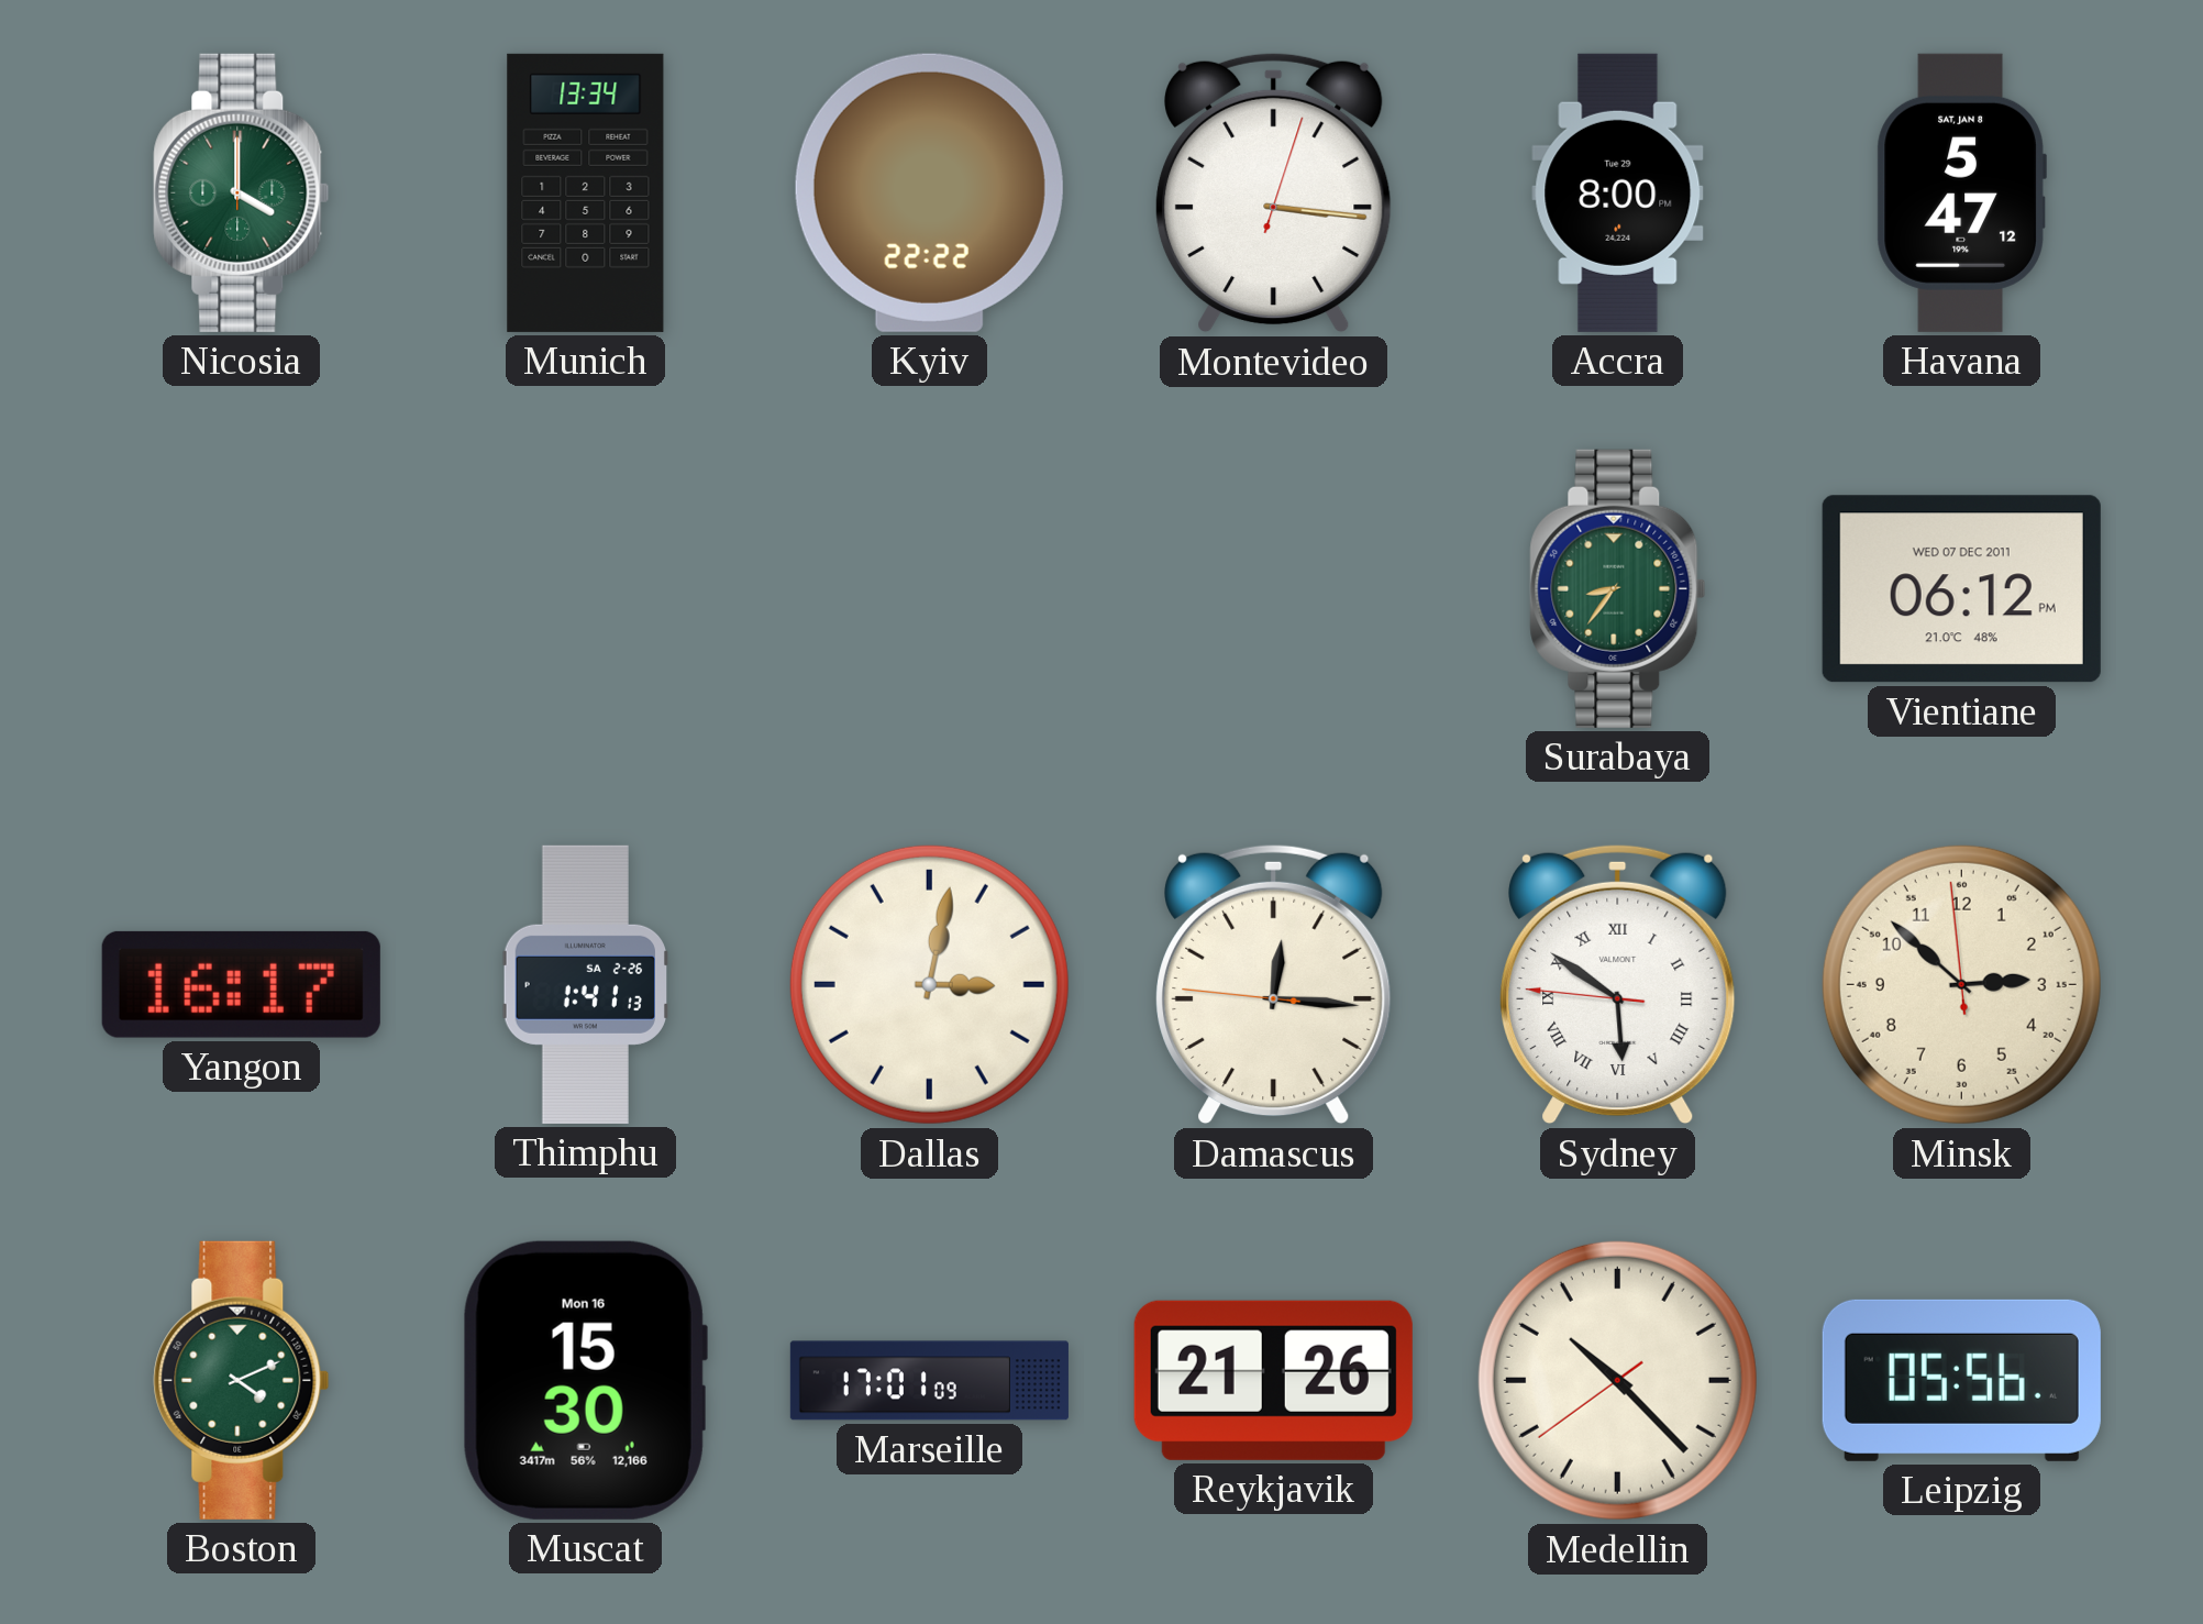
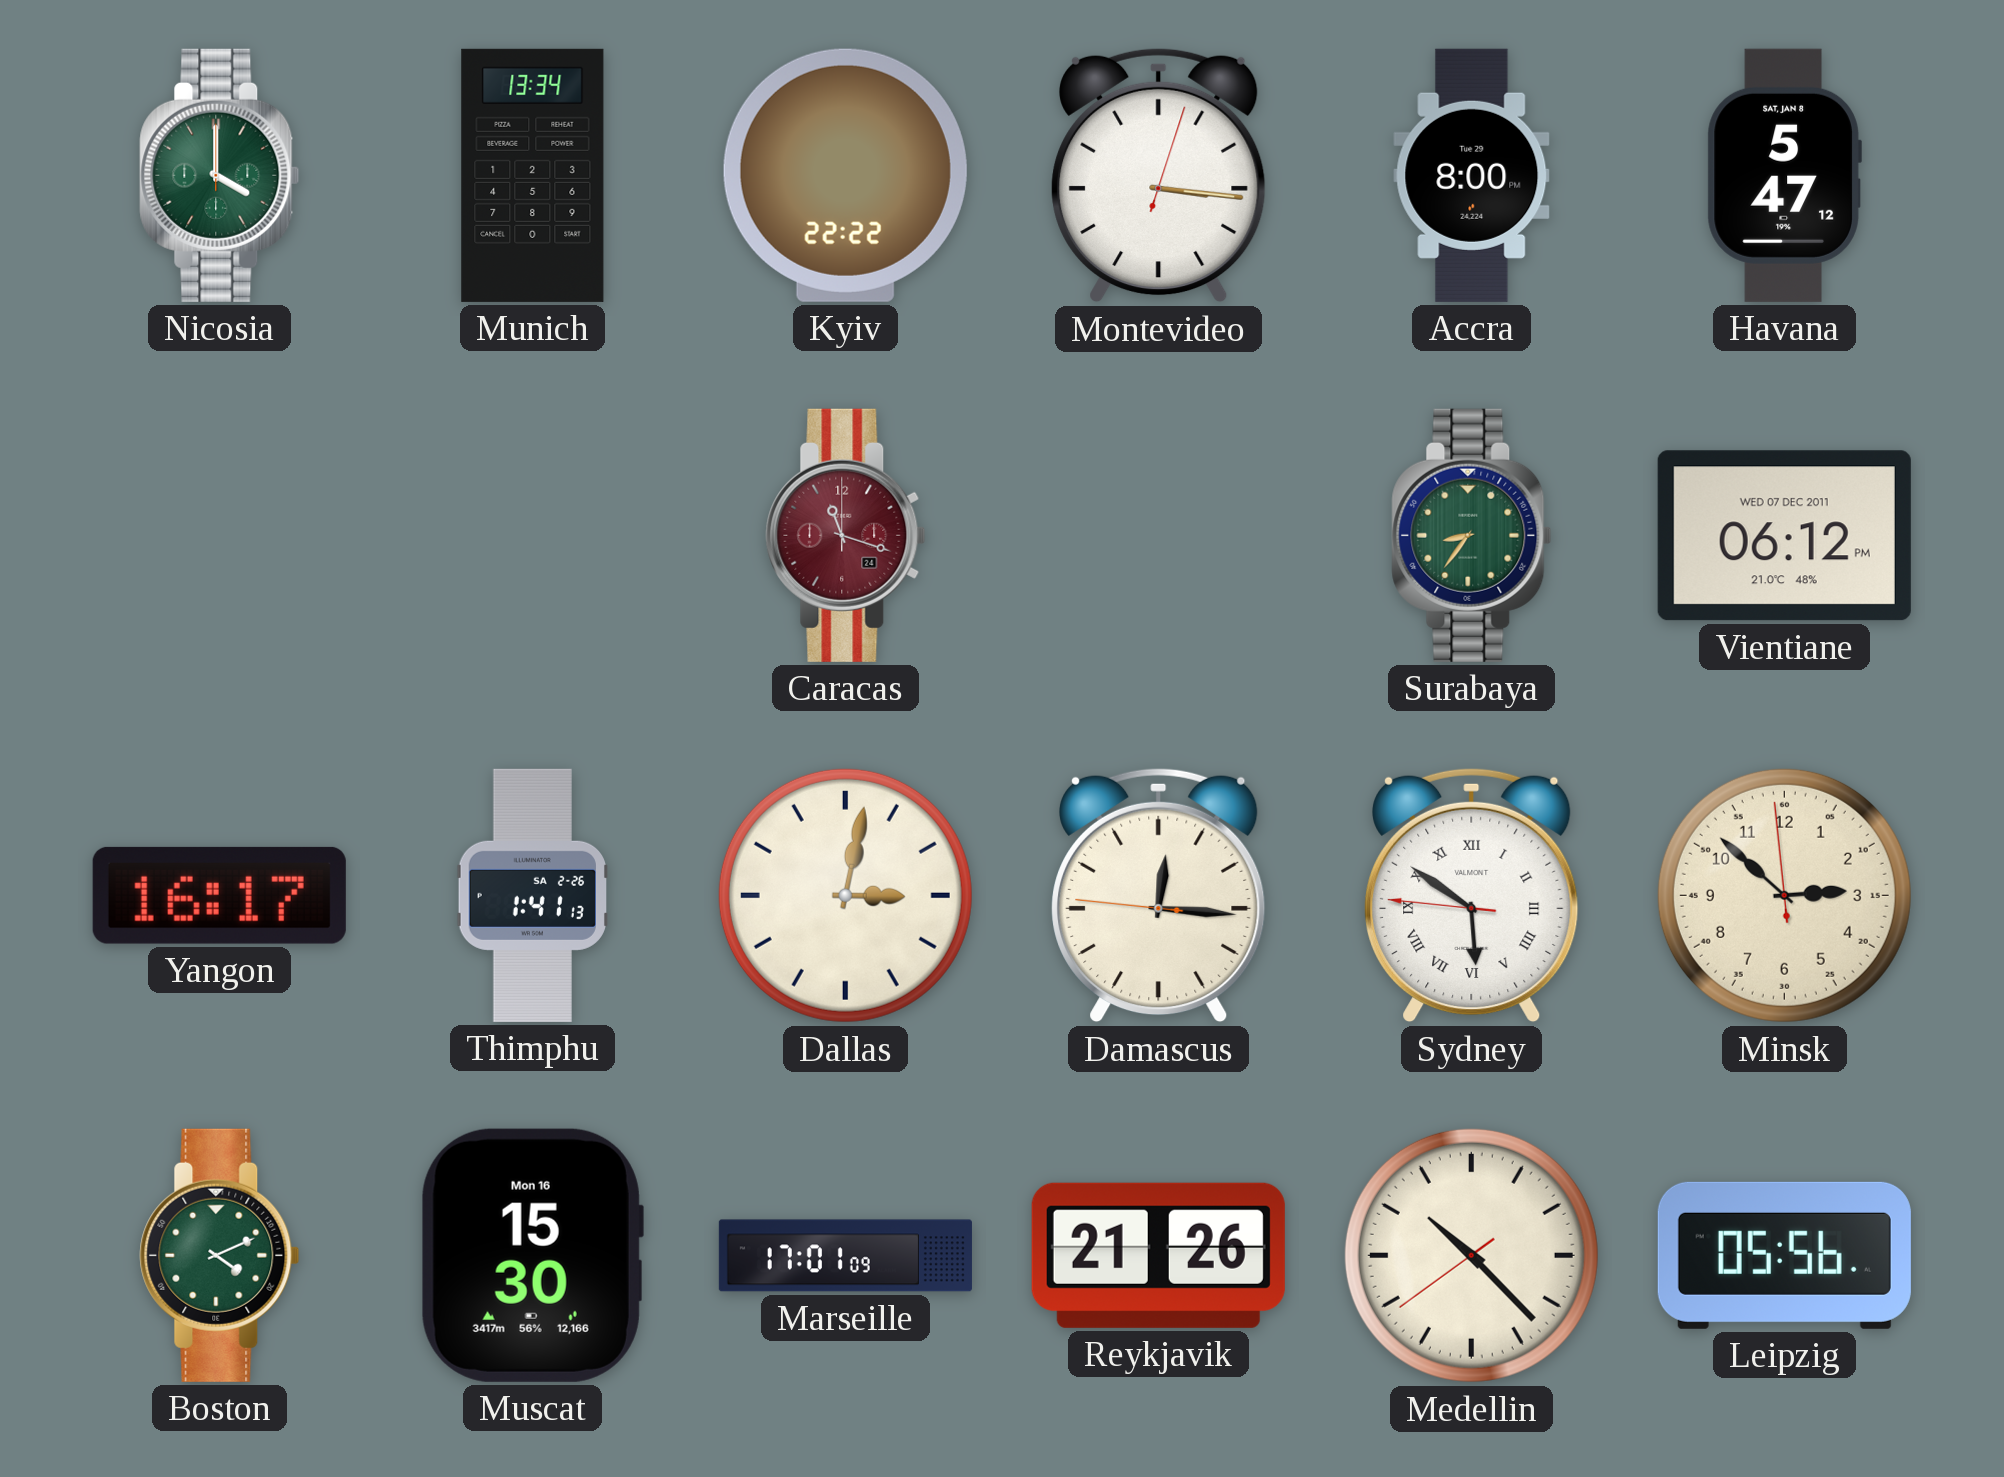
Caracas: none -> 11:18
